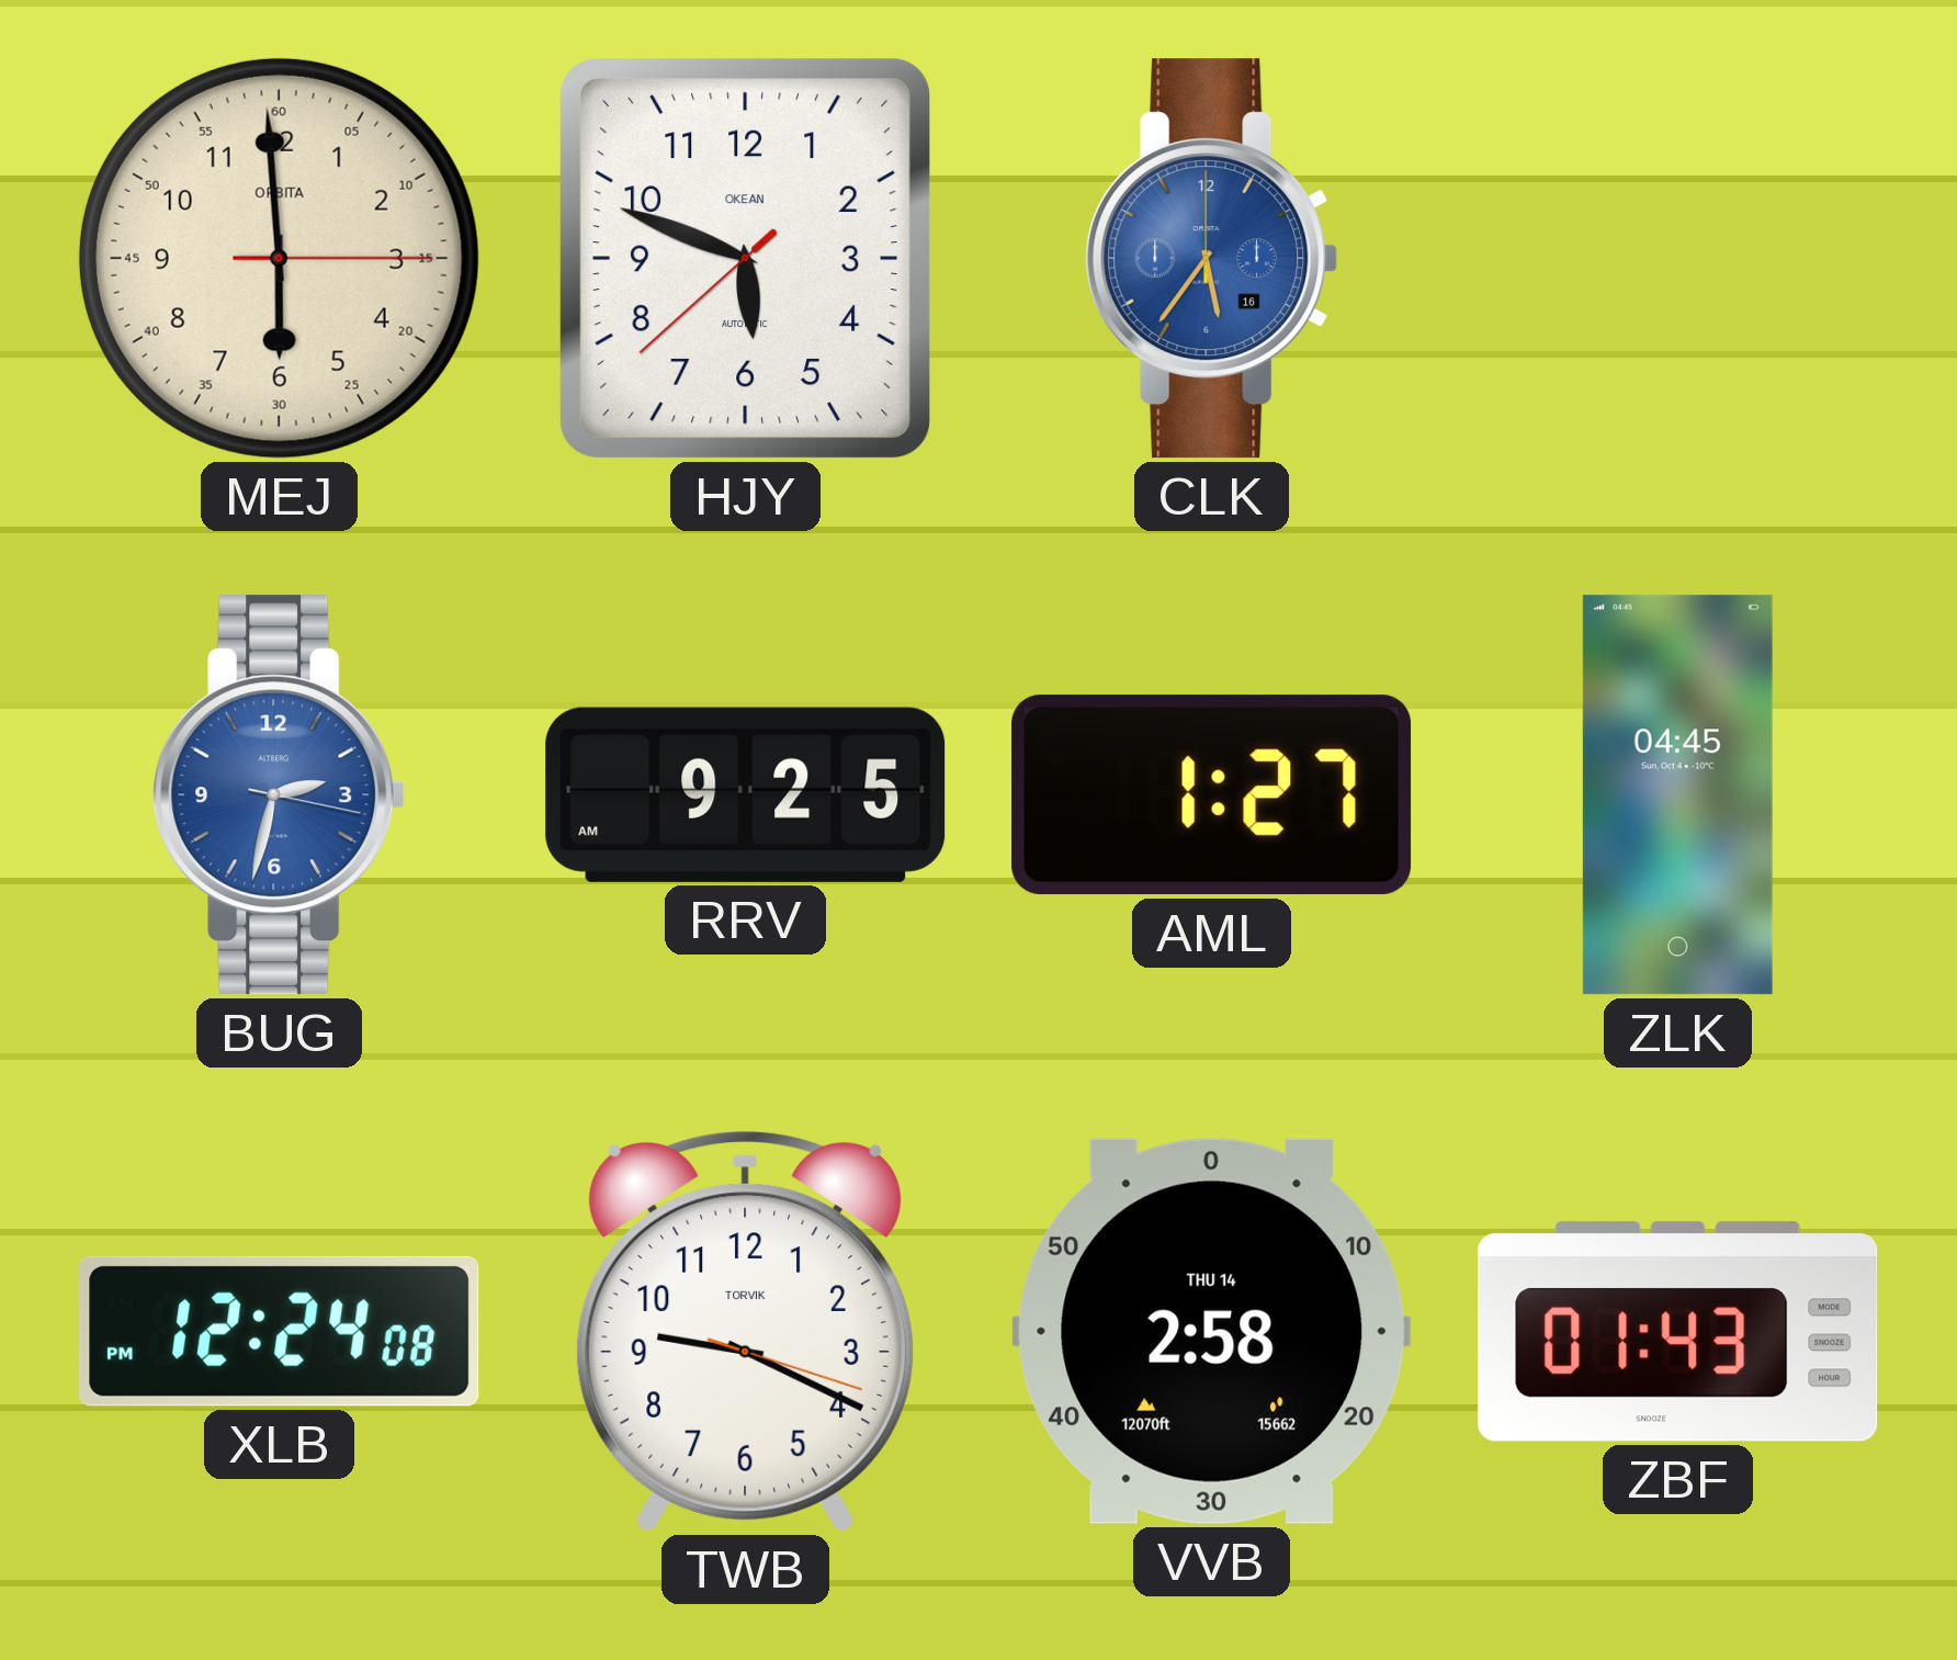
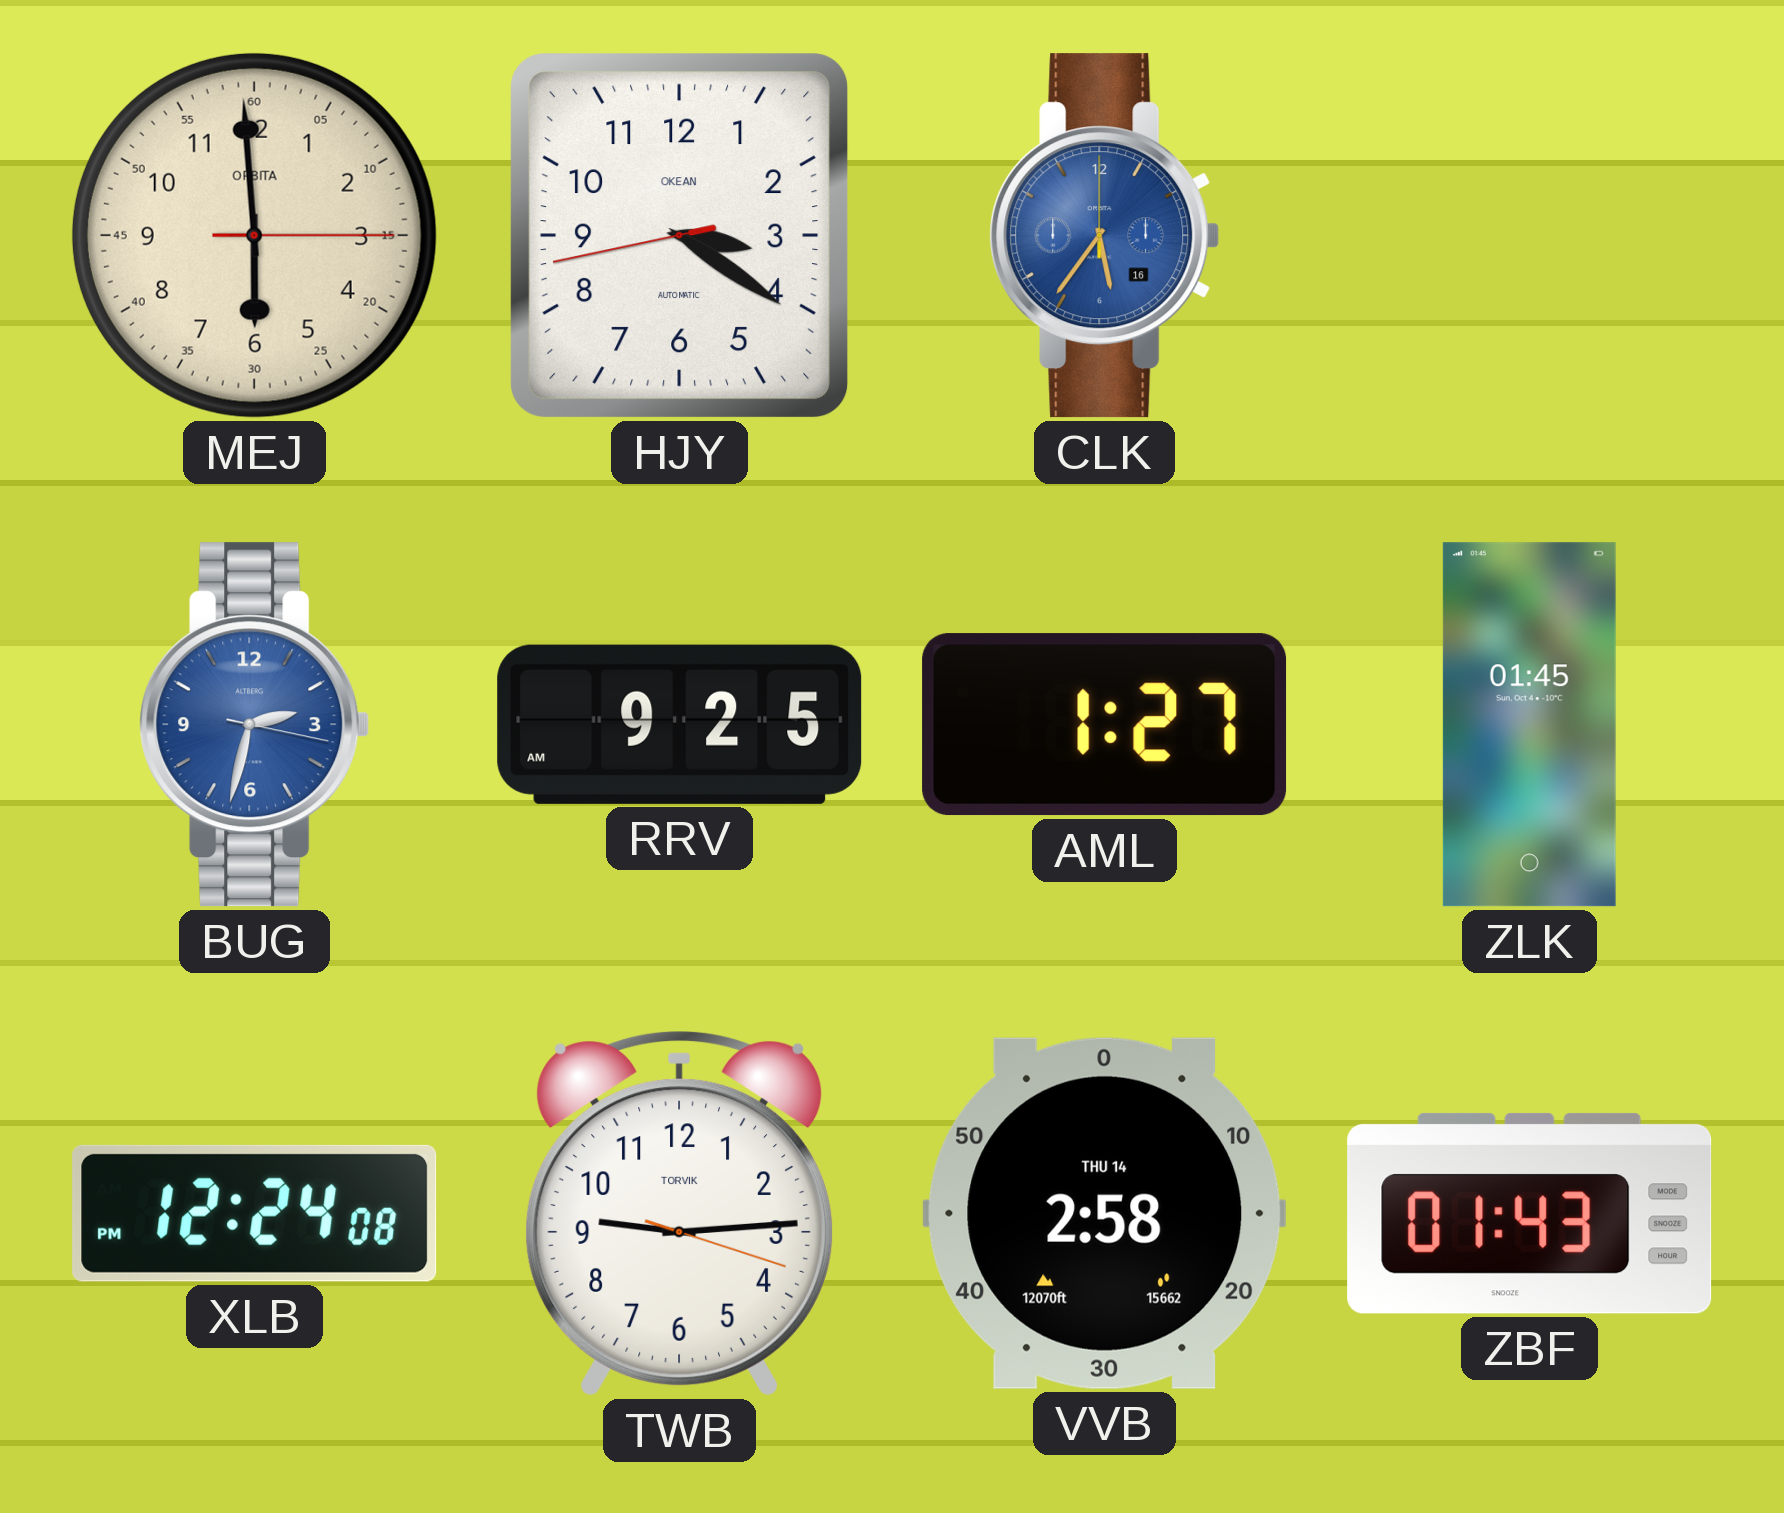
HJY: 5:48 -> 3:20
ZLK: 04:45 -> 01:45
TWB: 9:19 -> 9:14
